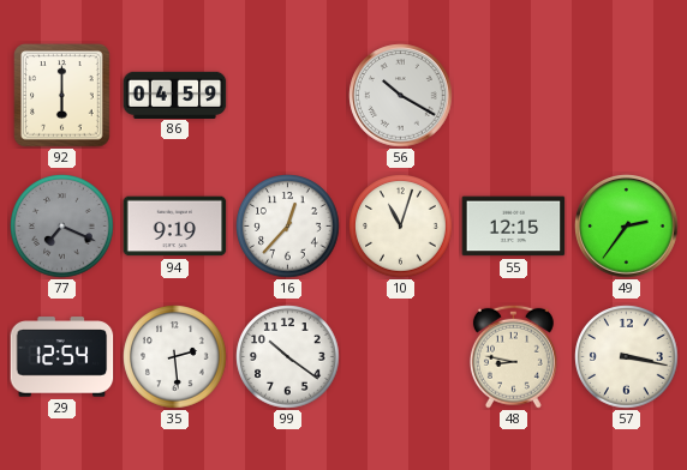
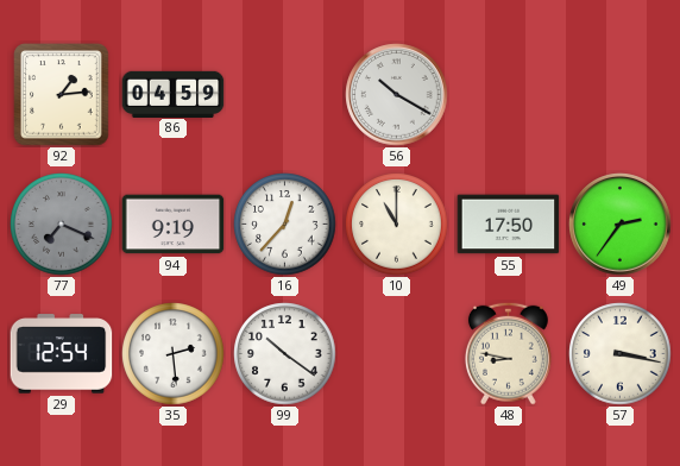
92: 6:00 -> 1:14
10: 11:03 -> 11:00
55: 12:15 -> 17:50
